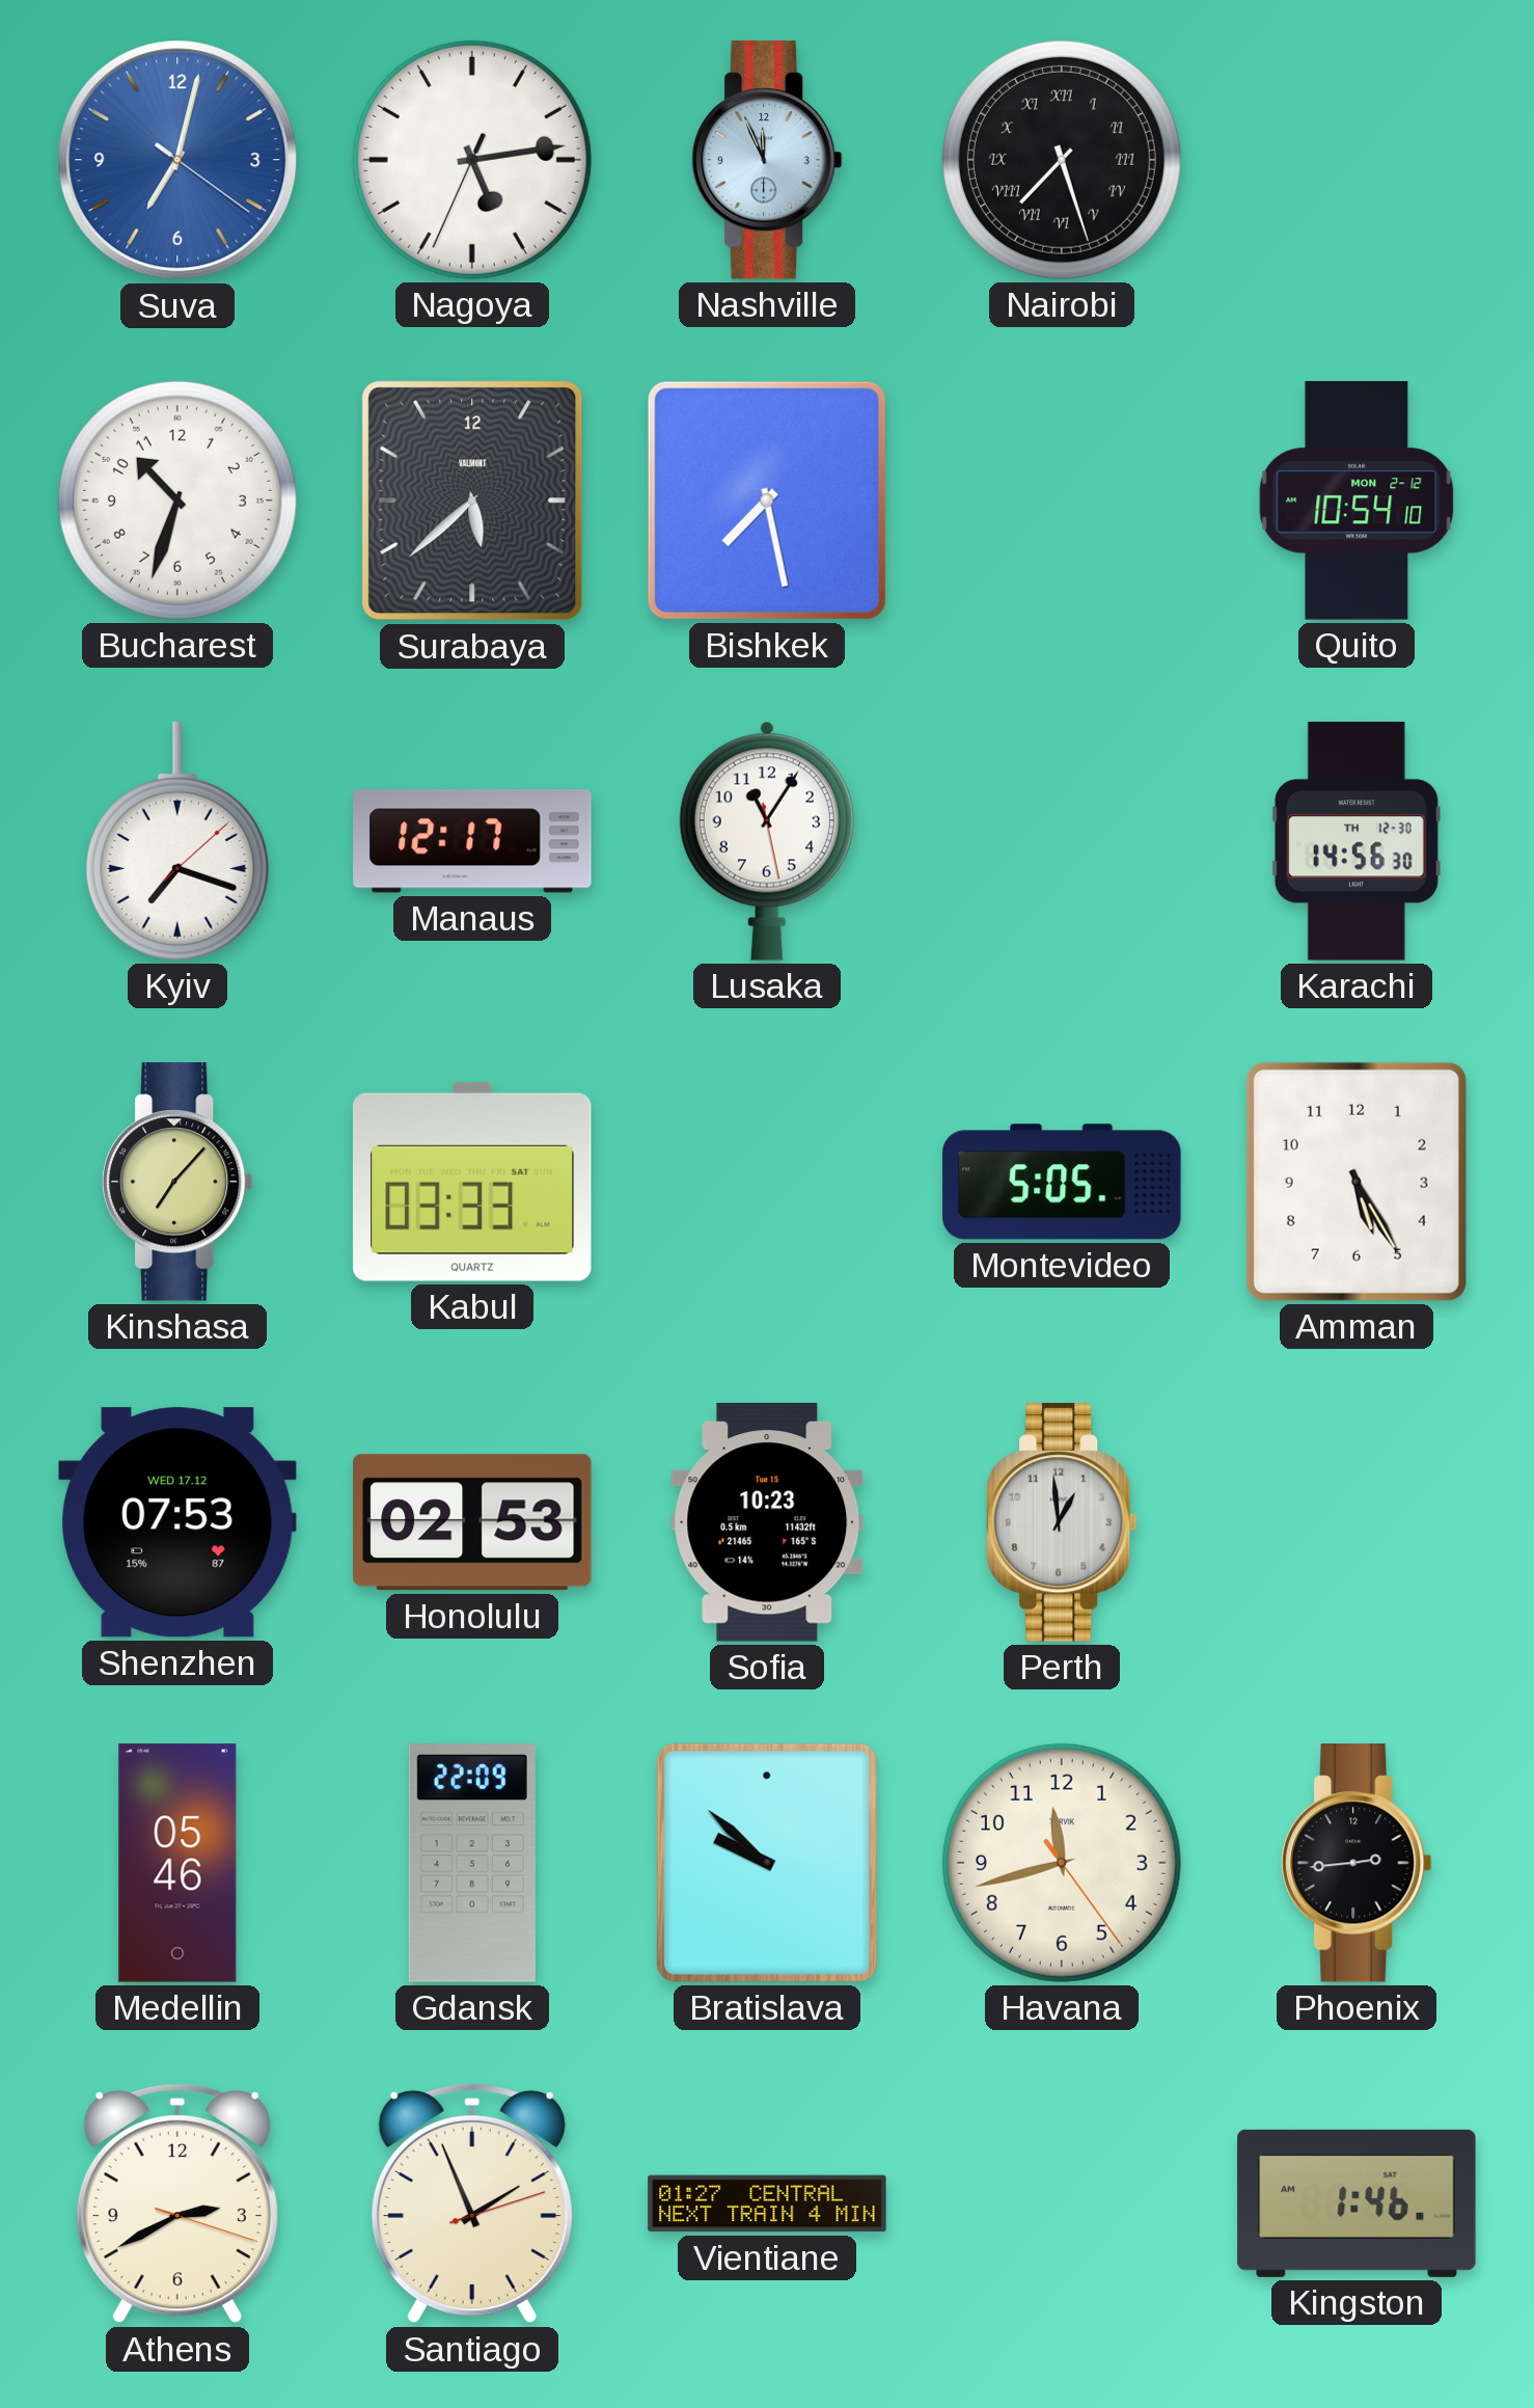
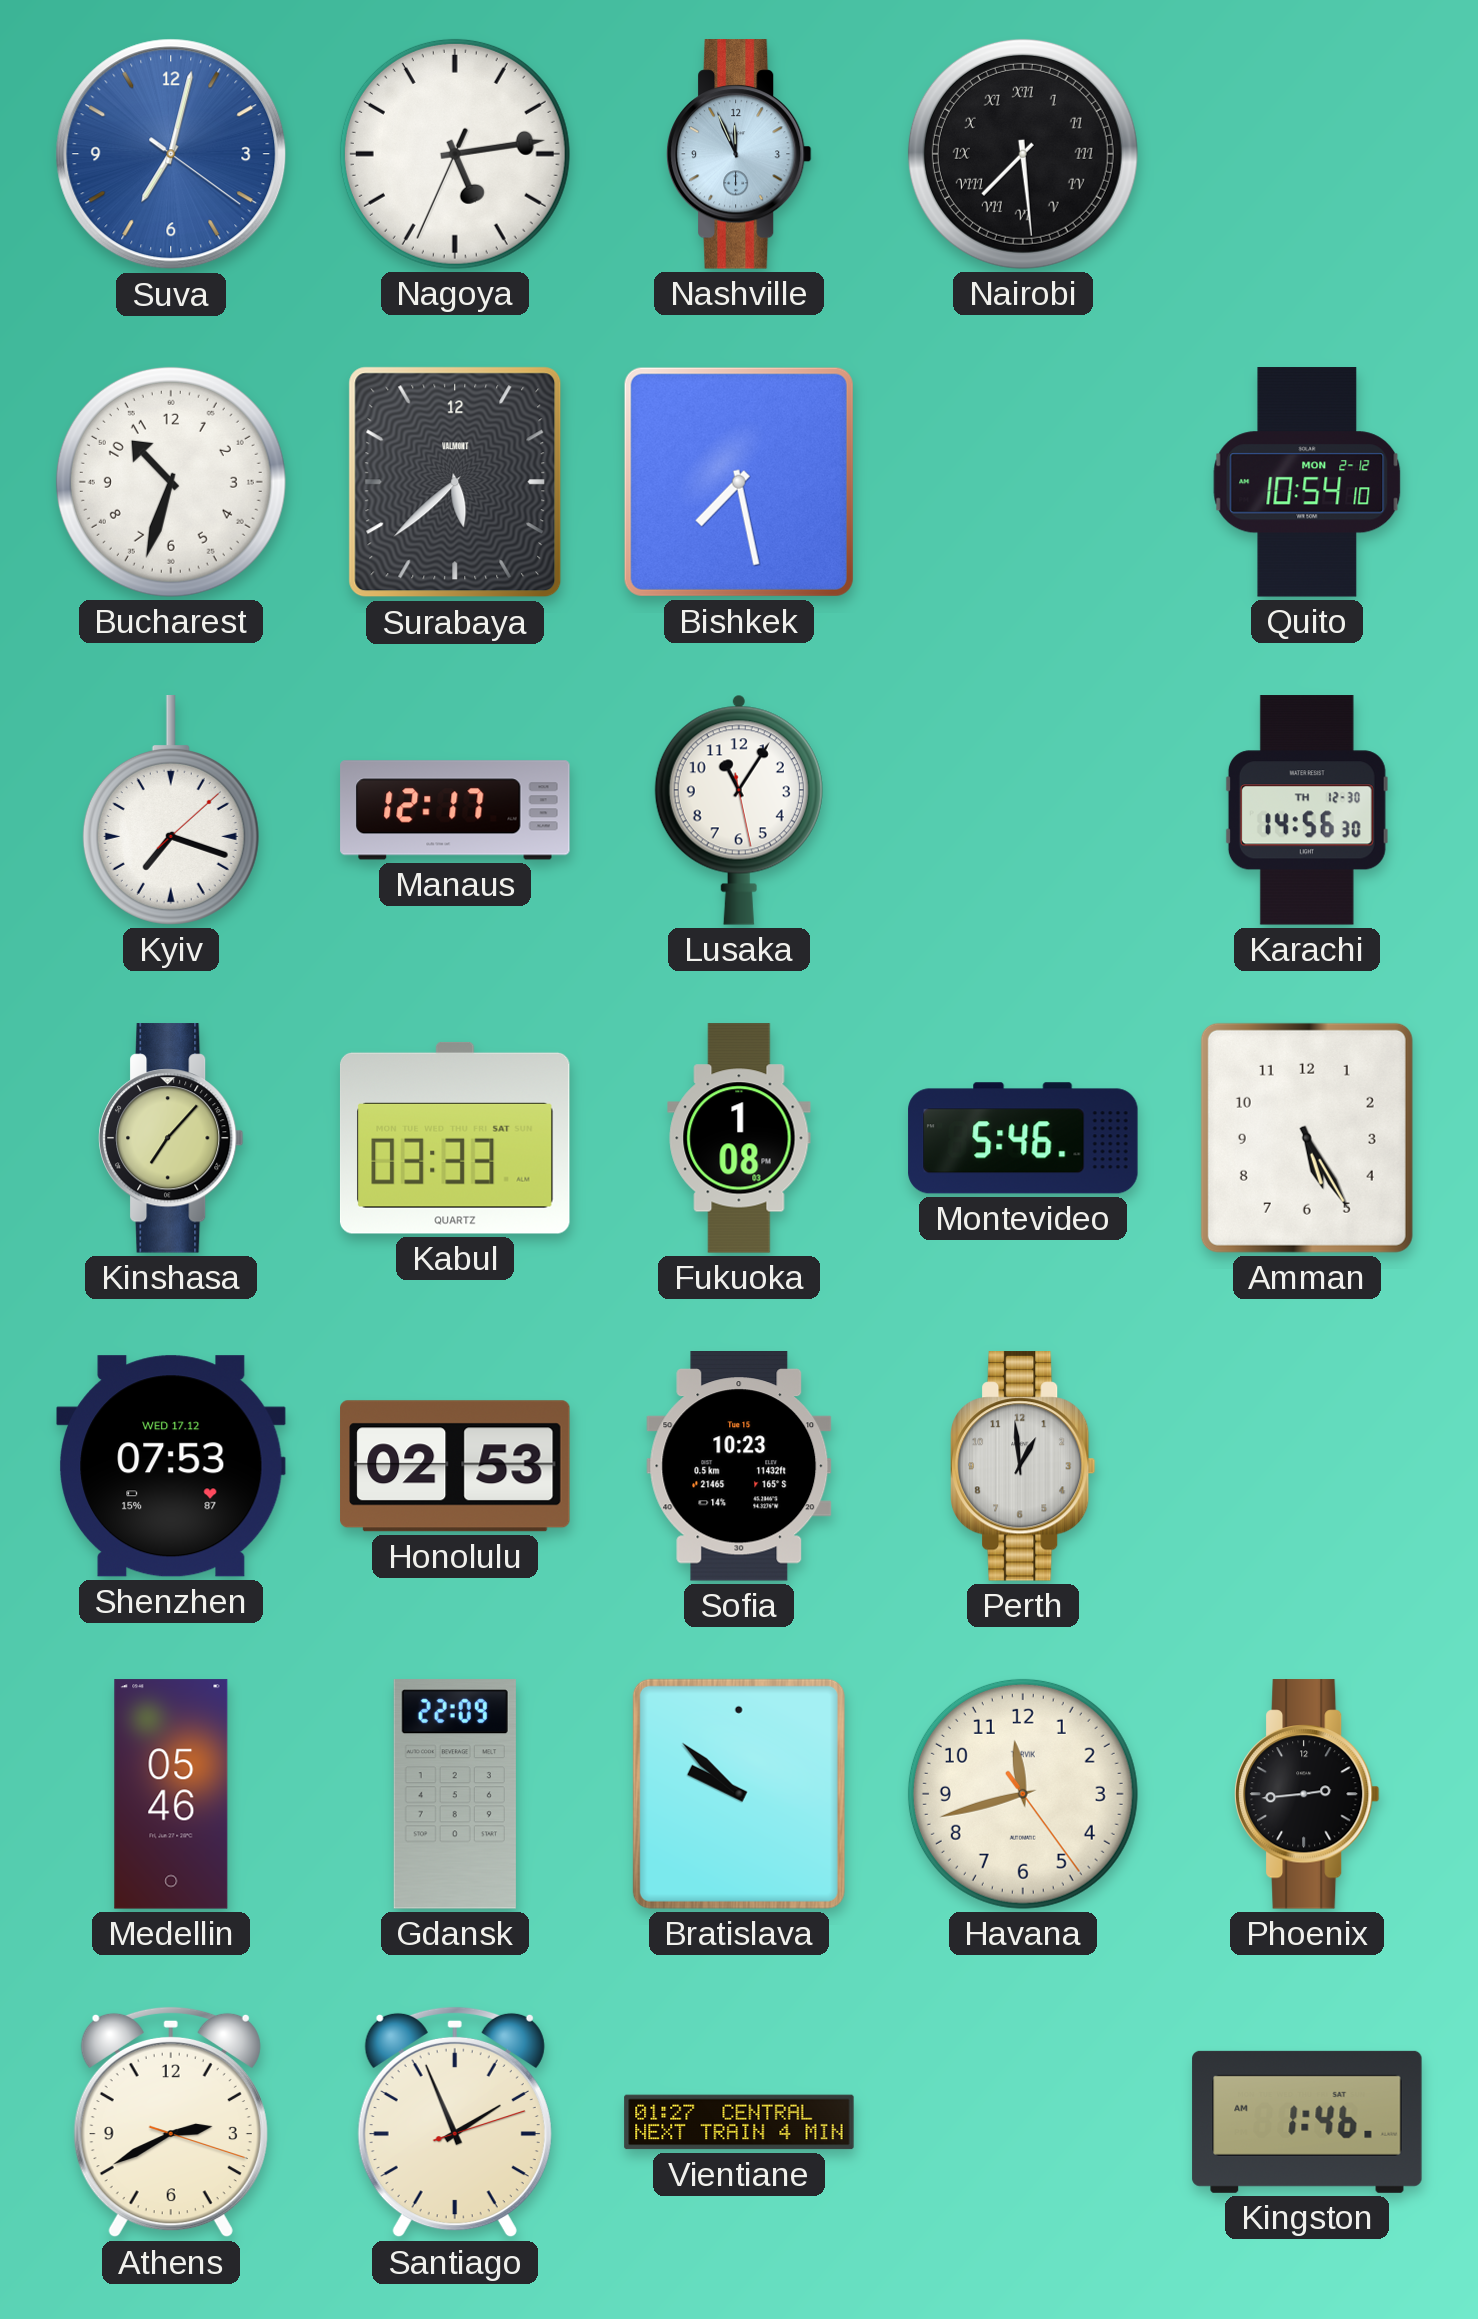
Nairobi: 7:27 -> 7:29
Fukuoka: none -> 1:08
Montevideo: 5:05 -> 5:46
